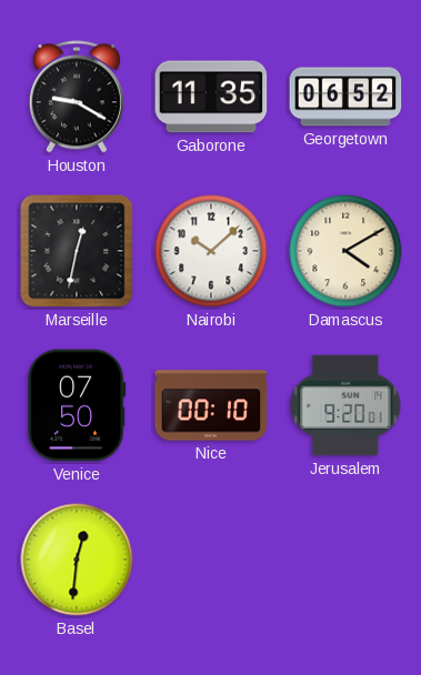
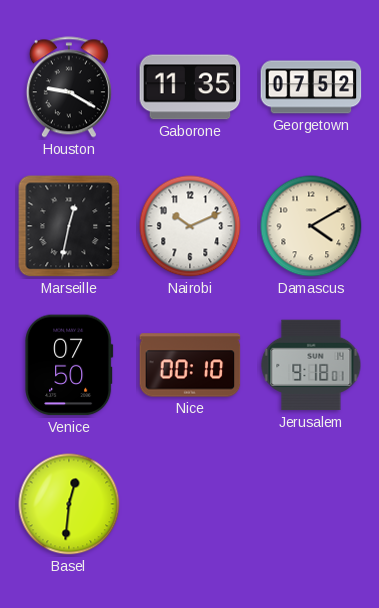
Georgetown: 06:52 -> 07:52
Nairobi: 10:08 -> 10:11
Jerusalem: 9:20 -> 9:18
